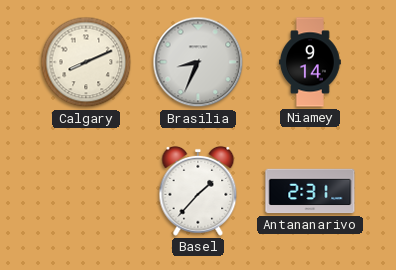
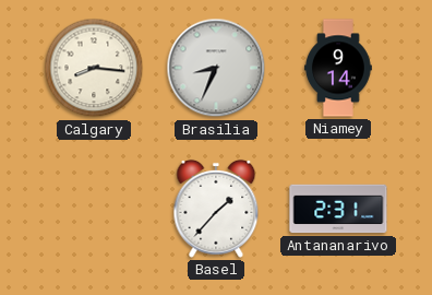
Calgary: 8:11 -> 8:16
